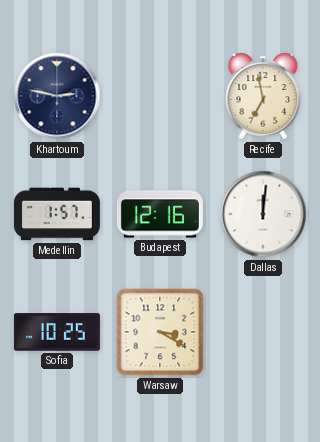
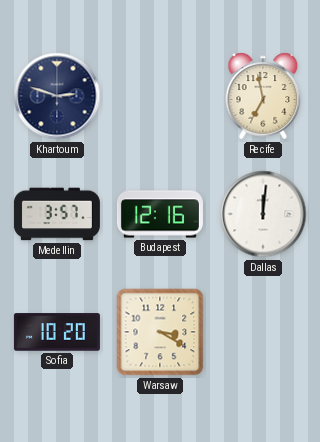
Khartoum: 2:47 -> 2:48
Medellin: 1:57 -> 3:57
Sofia: 10:25 -> 10:20
